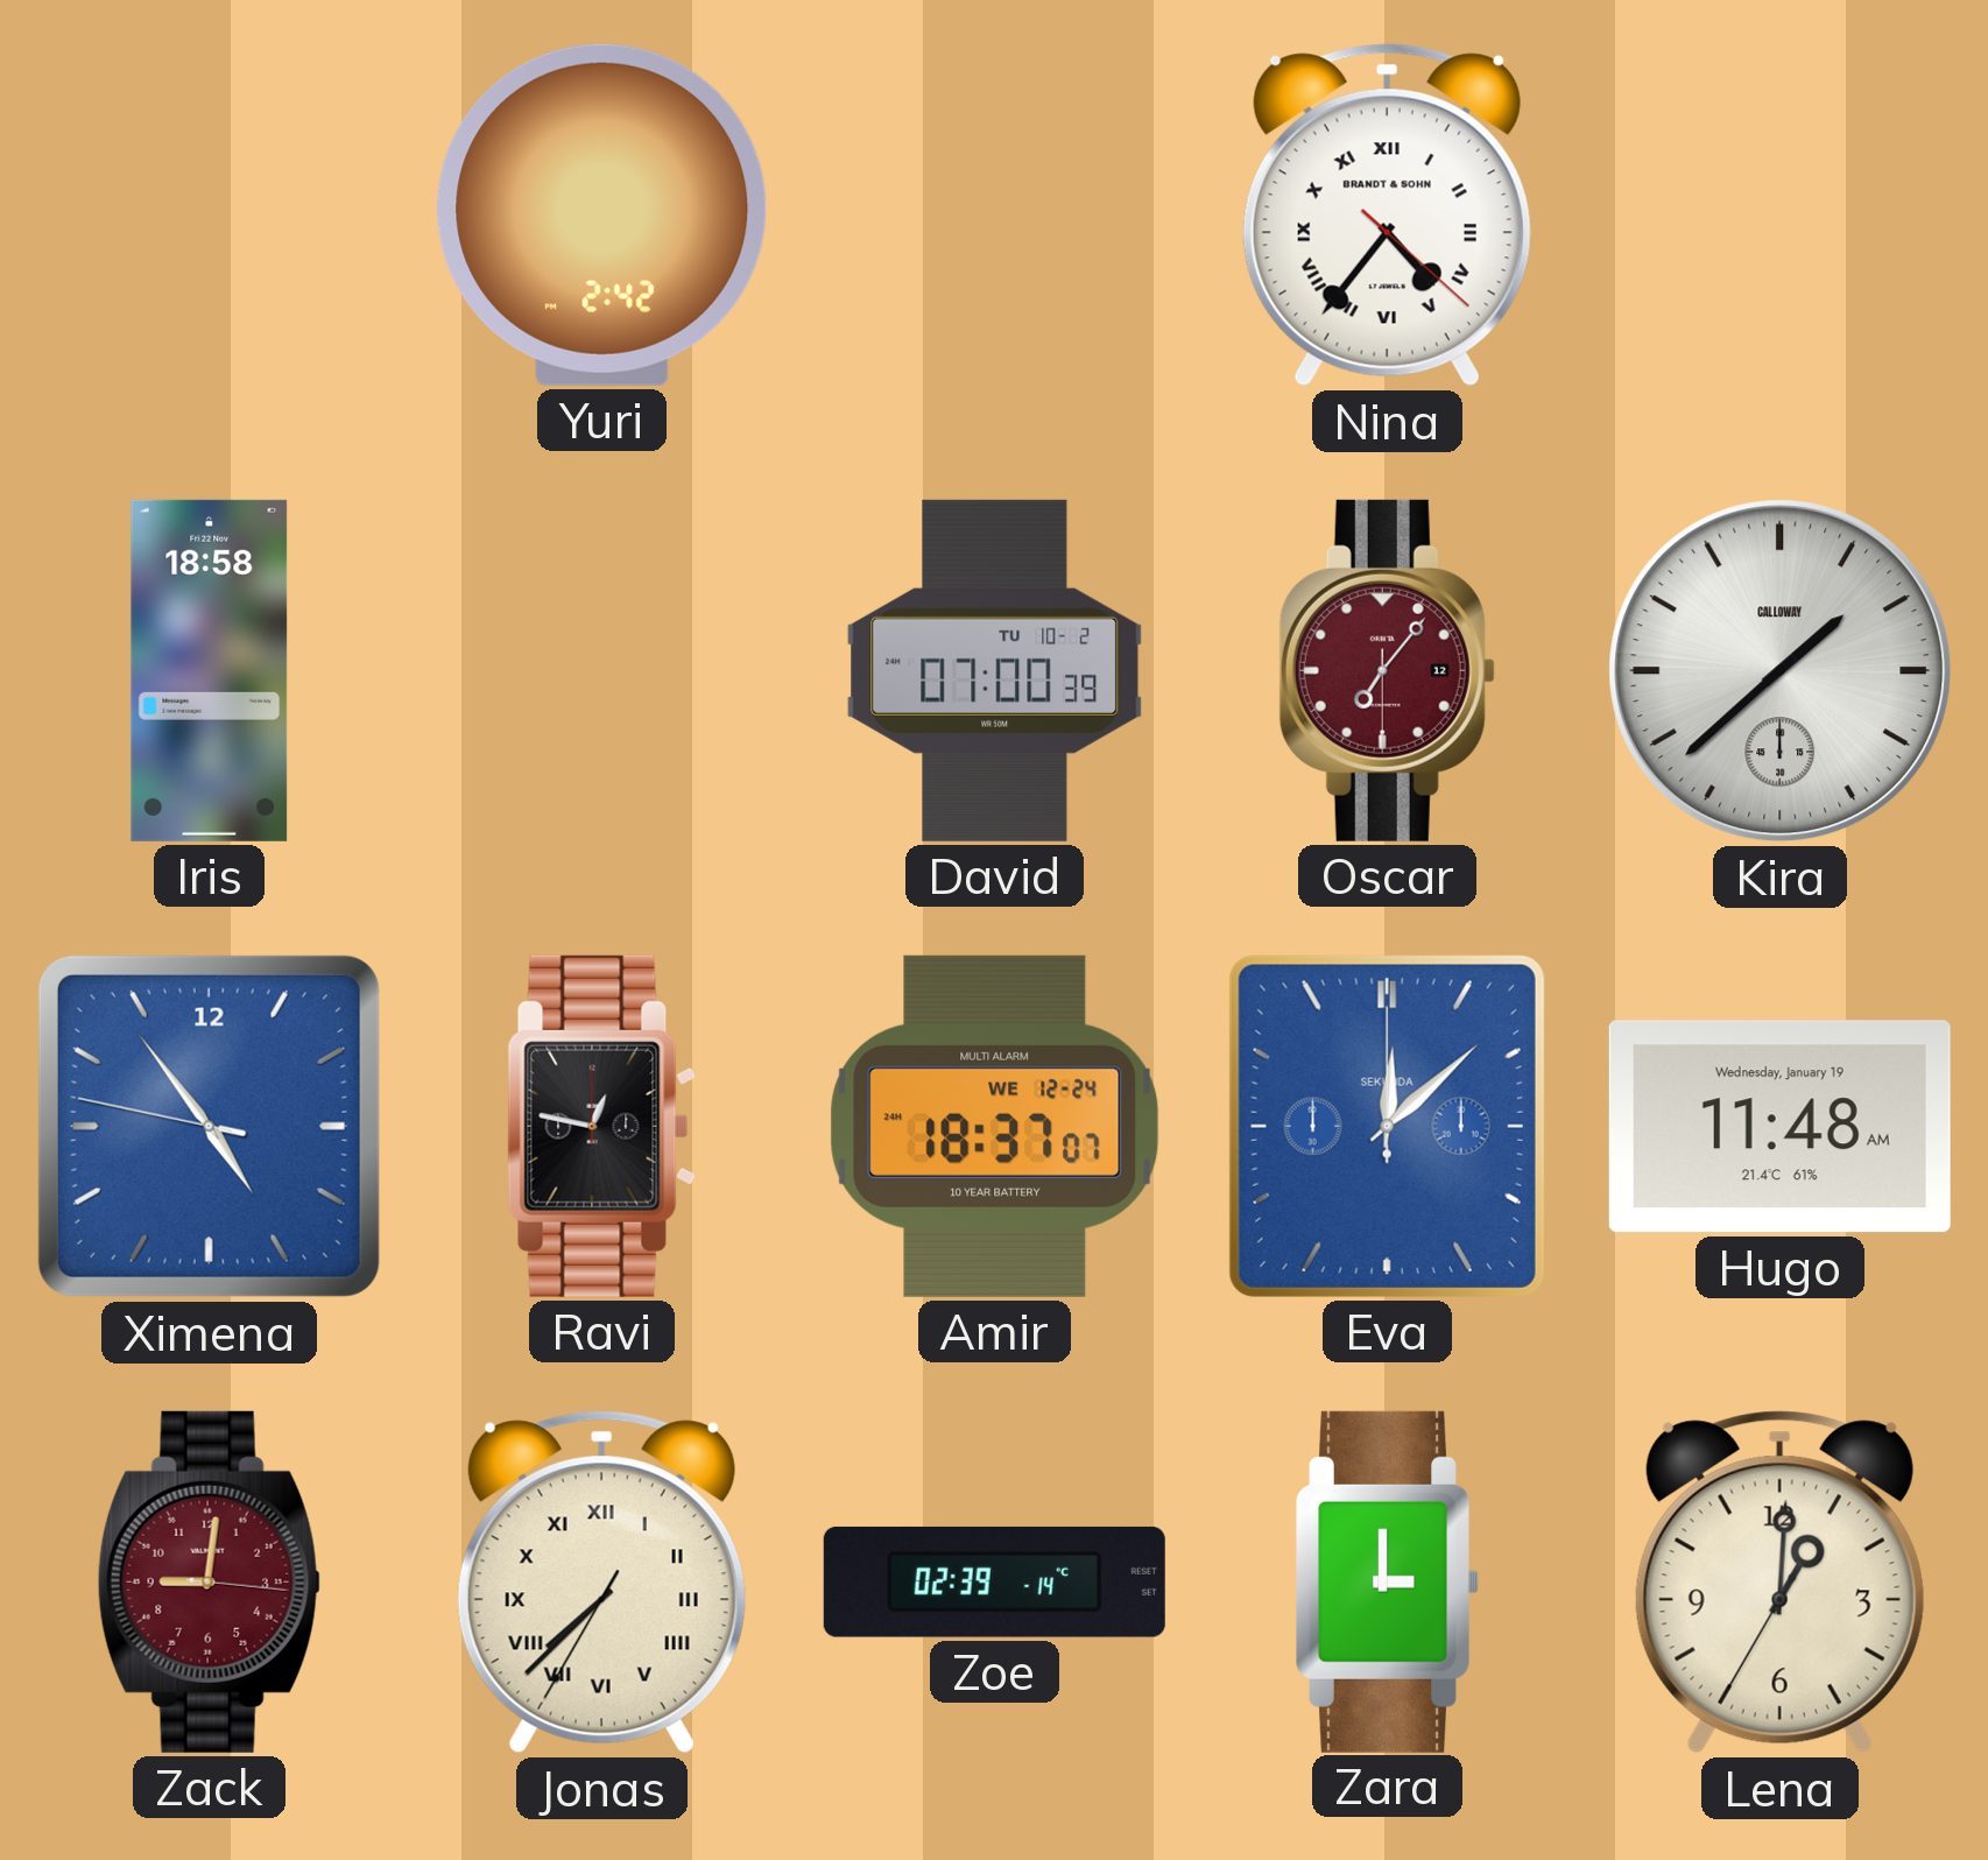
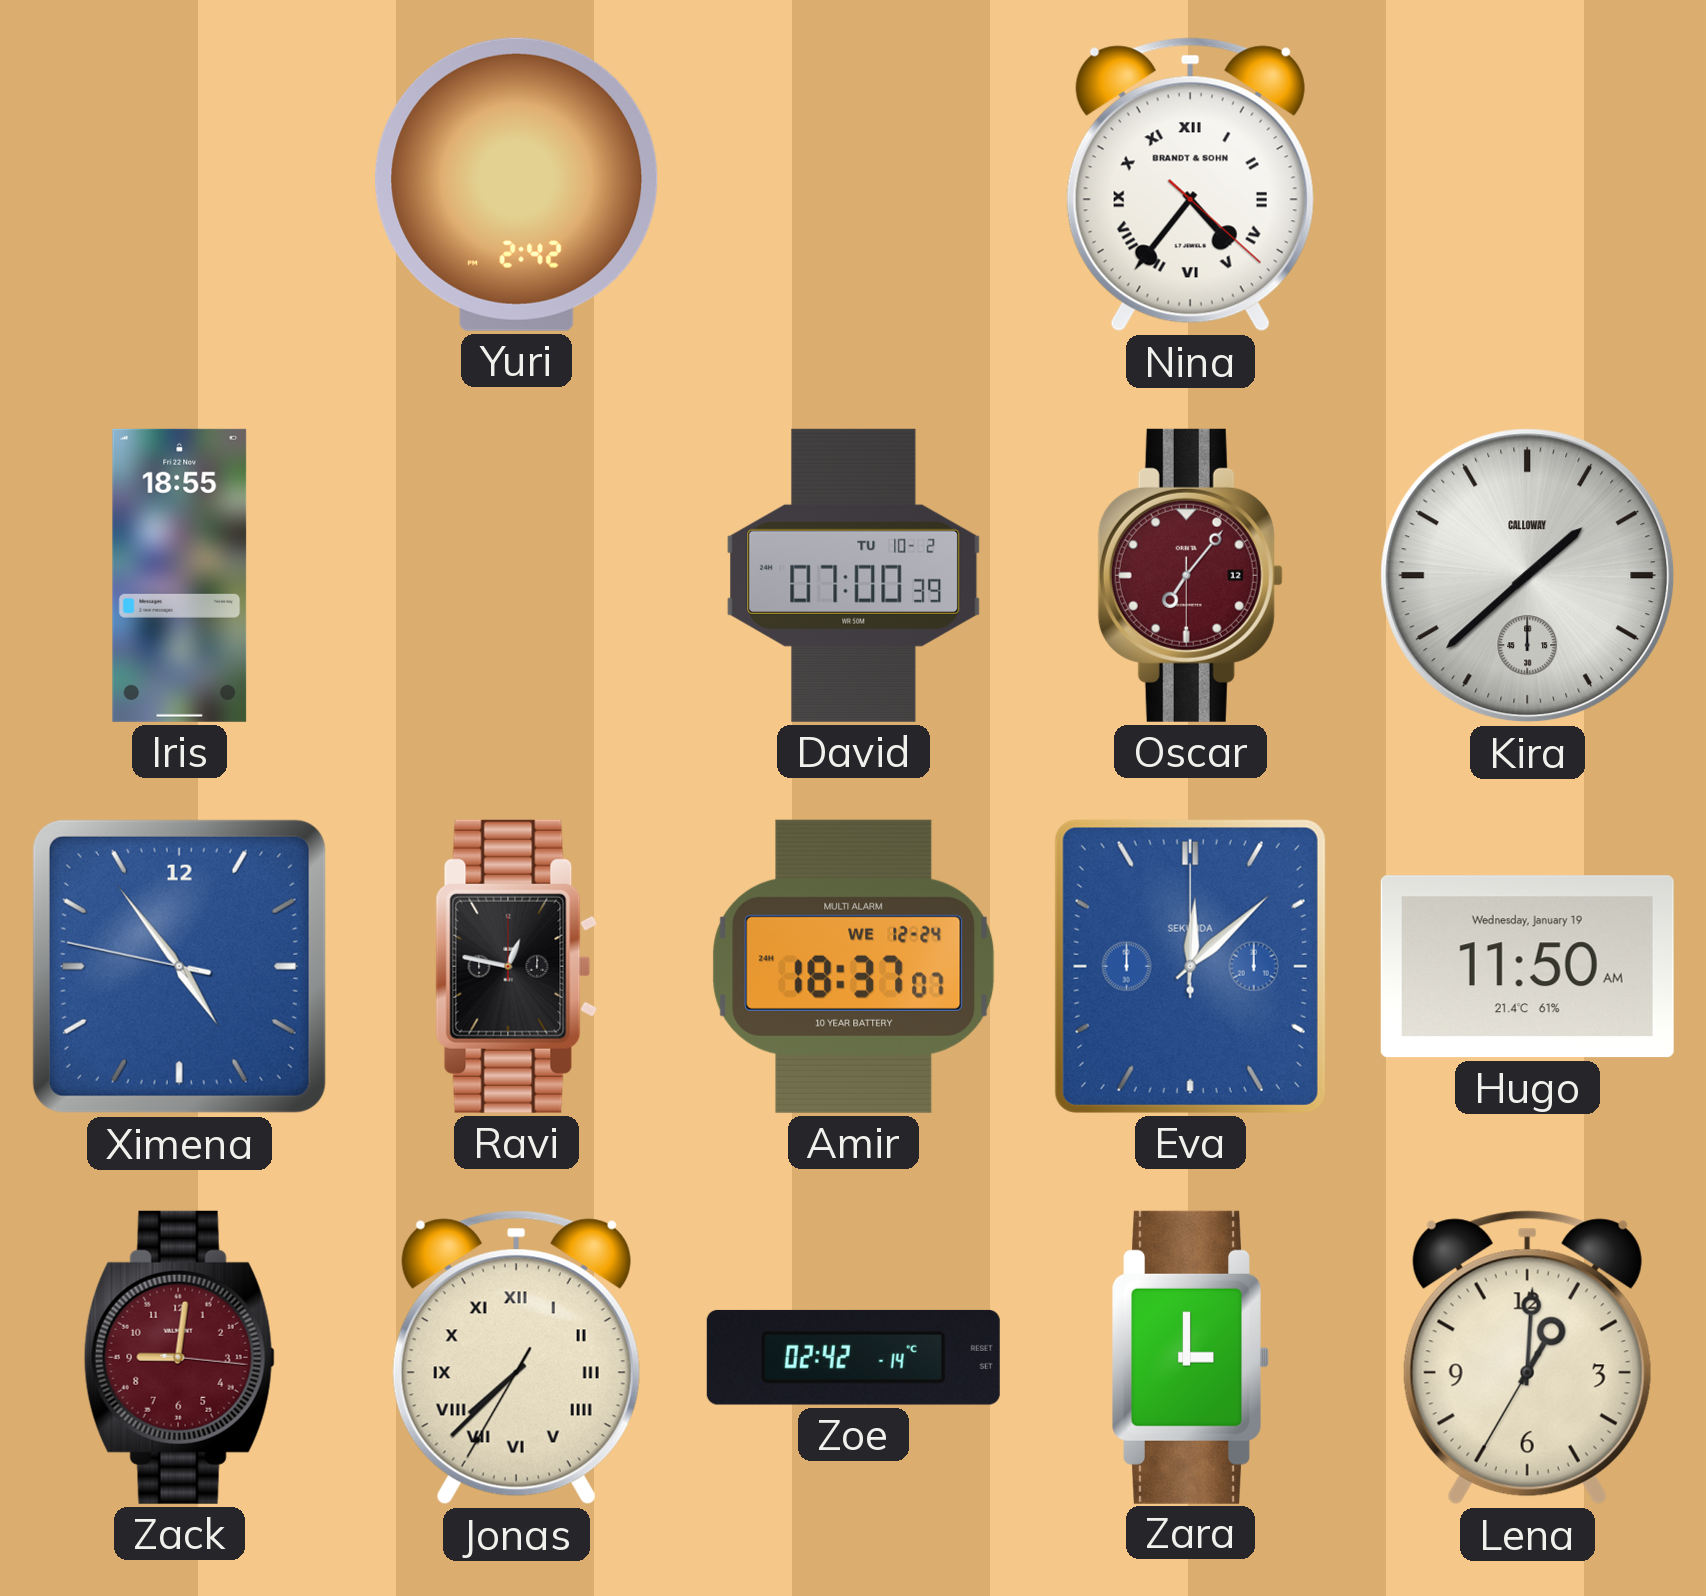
Iris: 18:58 -> 18:55
Hugo: 11:48 -> 11:50
Zoe: 02:39 -> 02:42
